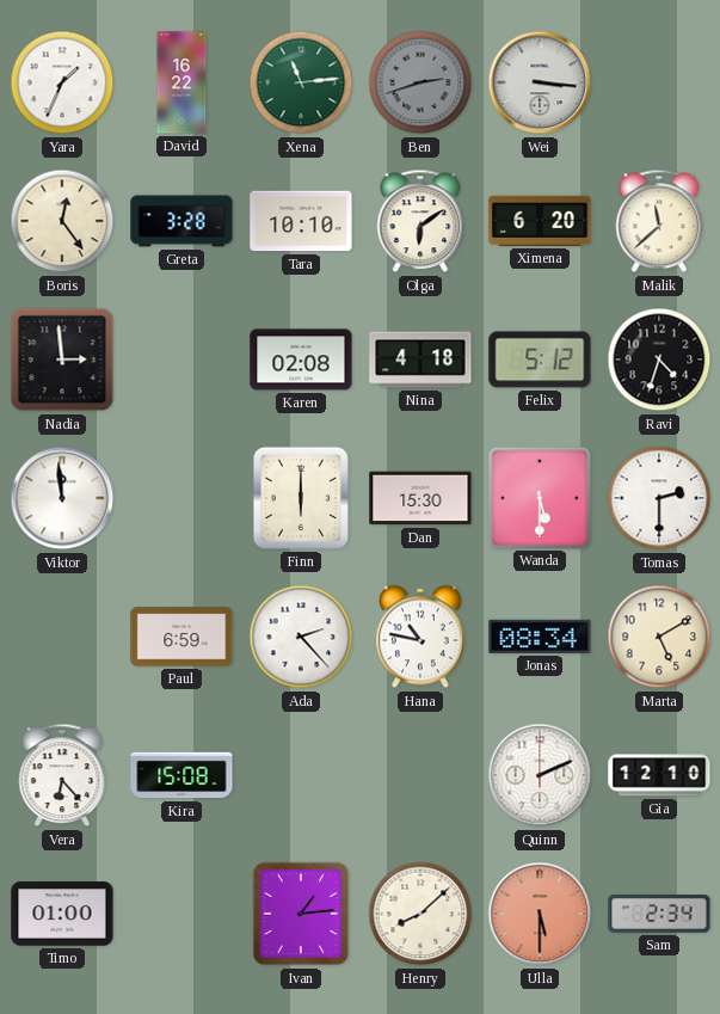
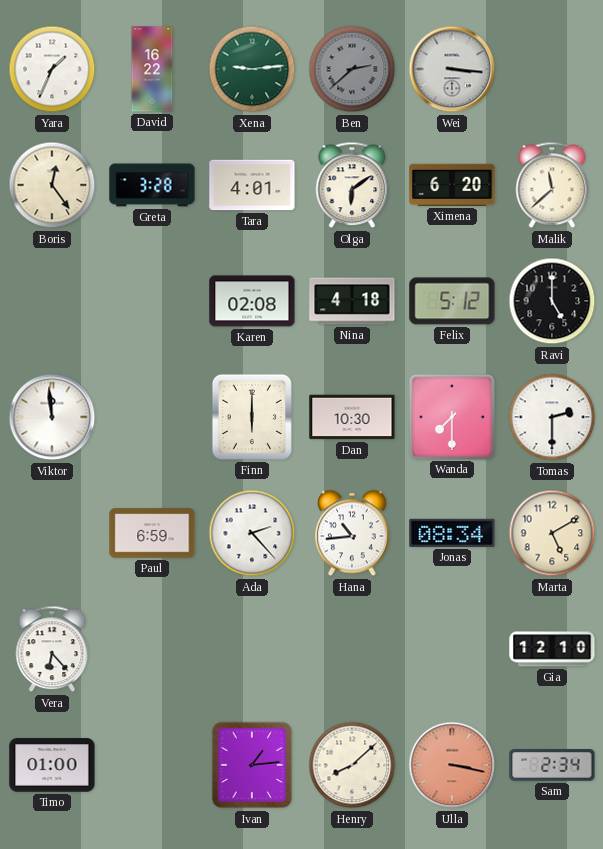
Xena: 11:14 -> 9:14
Ben: 2:42 -> 2:38
Tara: 10:10 -> 4:01
Nadia: 2:59 -> none
Ravi: 4:33 -> 5:00
Dan: 15:30 -> 10:30
Wanda: 5:30 -> 7:30
Hana: 10:47 -> 10:44
Kira: 15:08 -> none
Quinn: 2:11 -> none
Ulla: 5:30 -> 3:17
